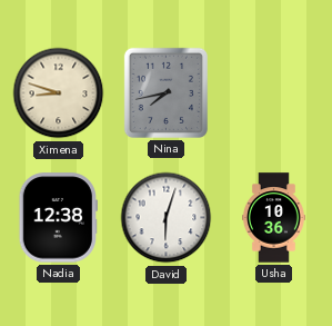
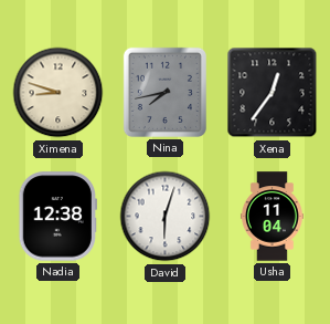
Xena: none -> 12:36
Usha: 10:36 -> 11:04
